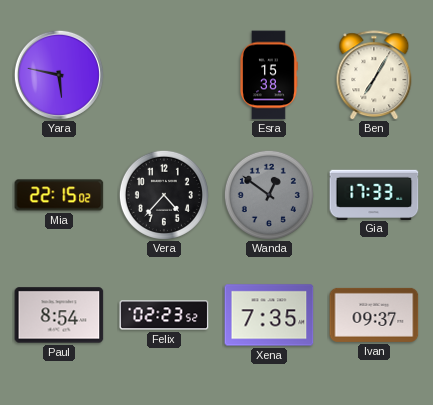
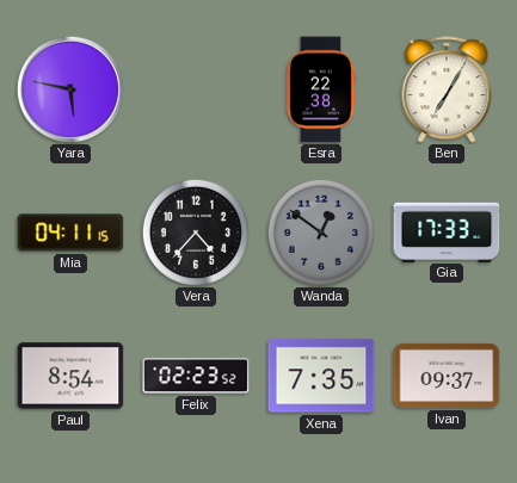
Esra: 15:38 -> 22:38
Mia: 22:15 -> 04:11
